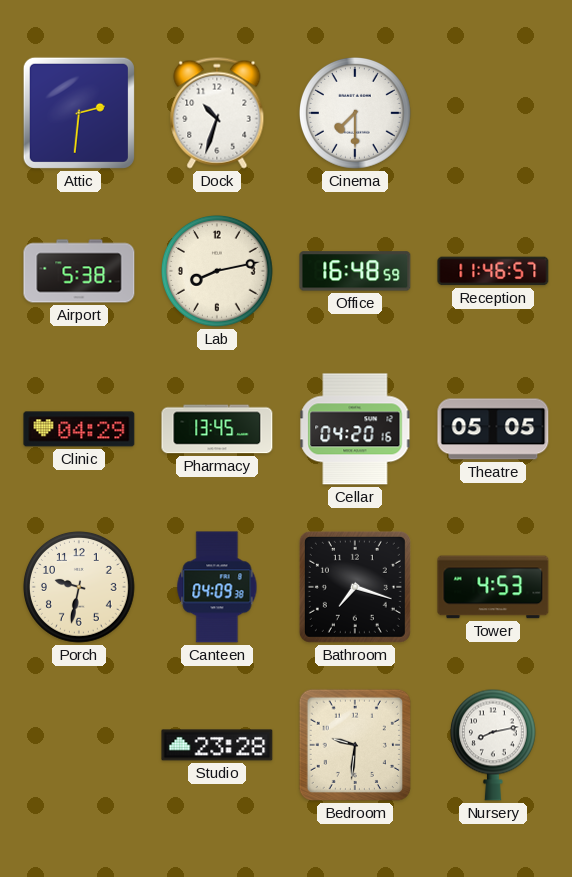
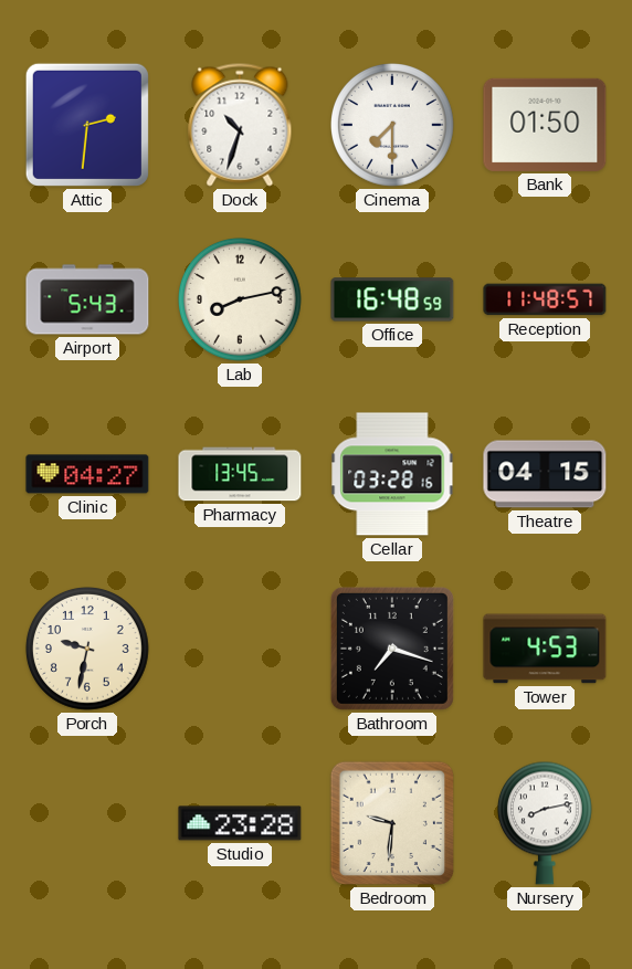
Bank: none -> 01:50
Airport: 5:38 -> 5:43
Reception: 11:46 -> 11:48
Clinic: 04:29 -> 04:27
Cellar: 04:20 -> 03:28
Theatre: 05:05 -> 04:15
Canteen: 04:09 -> none
